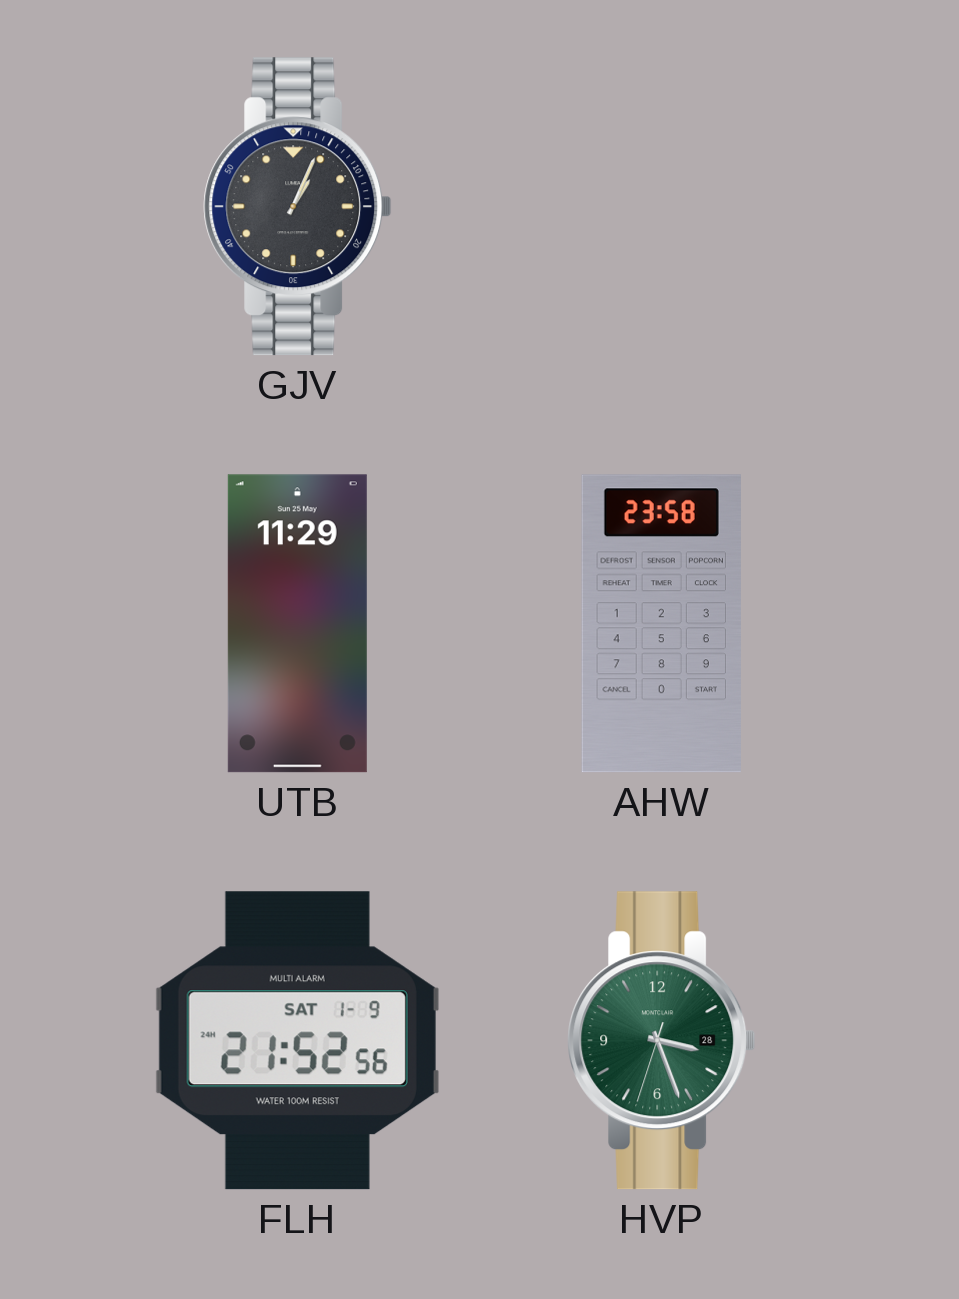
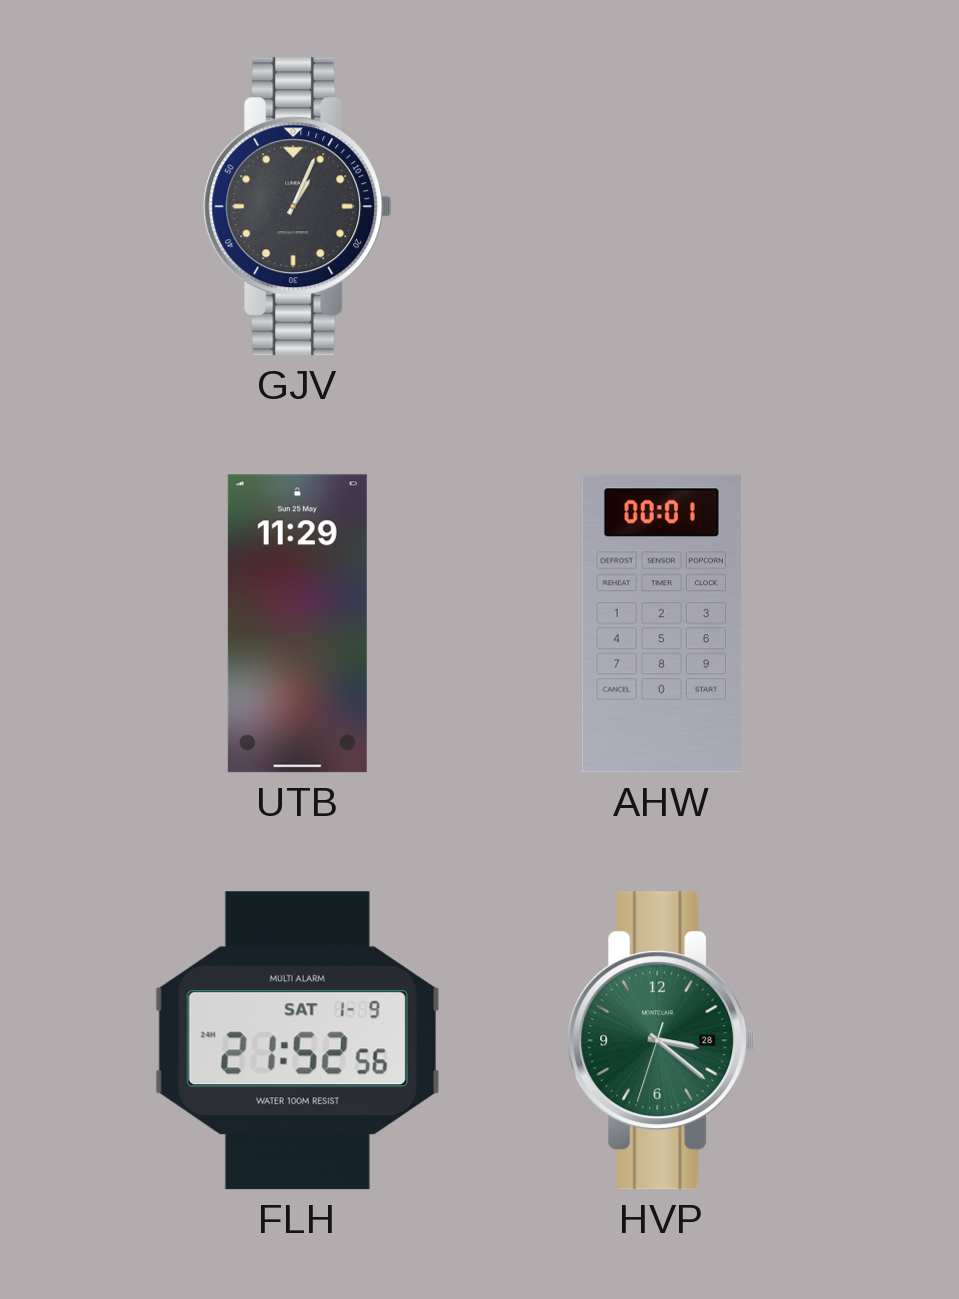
AHW: 23:58 -> 00:01
HVP: 3:26 -> 3:21
